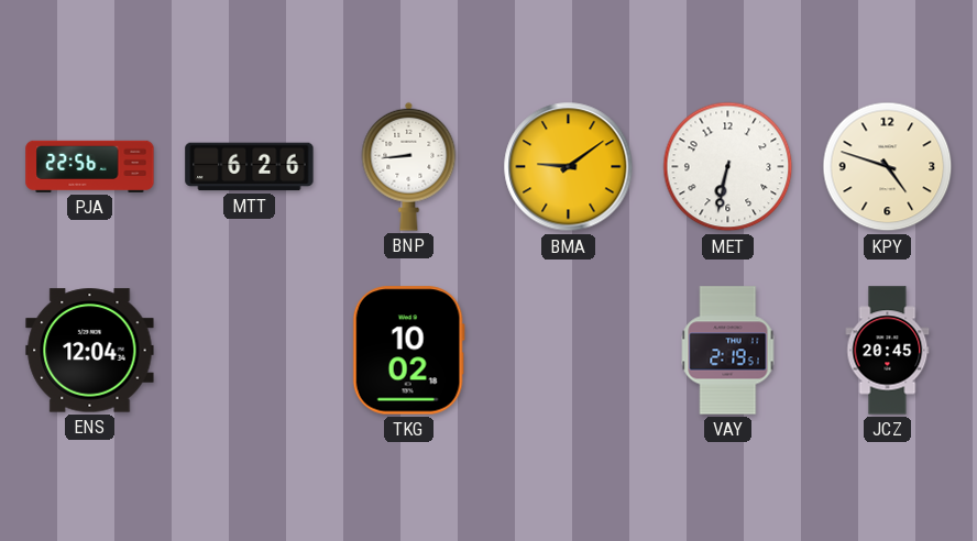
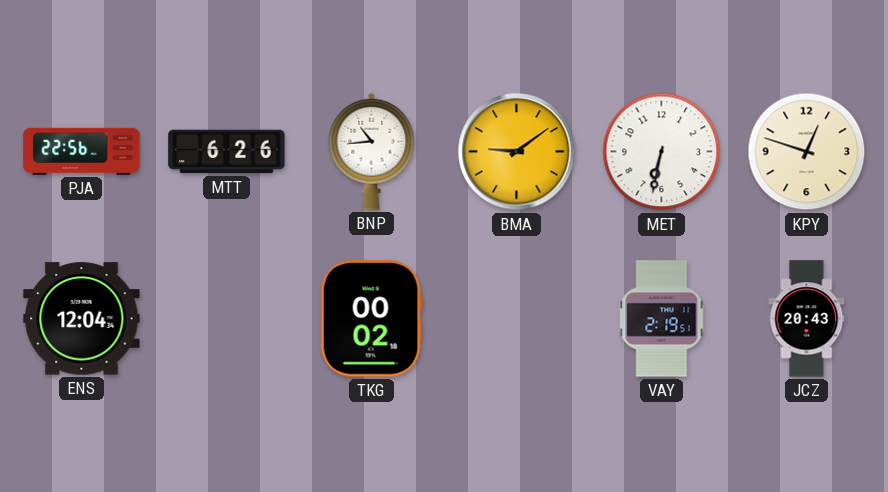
BNP: 8:44 -> 10:44
KPY: 4:48 -> 12:48
TKG: 10:02 -> 00:02
JCZ: 20:45 -> 20:43
